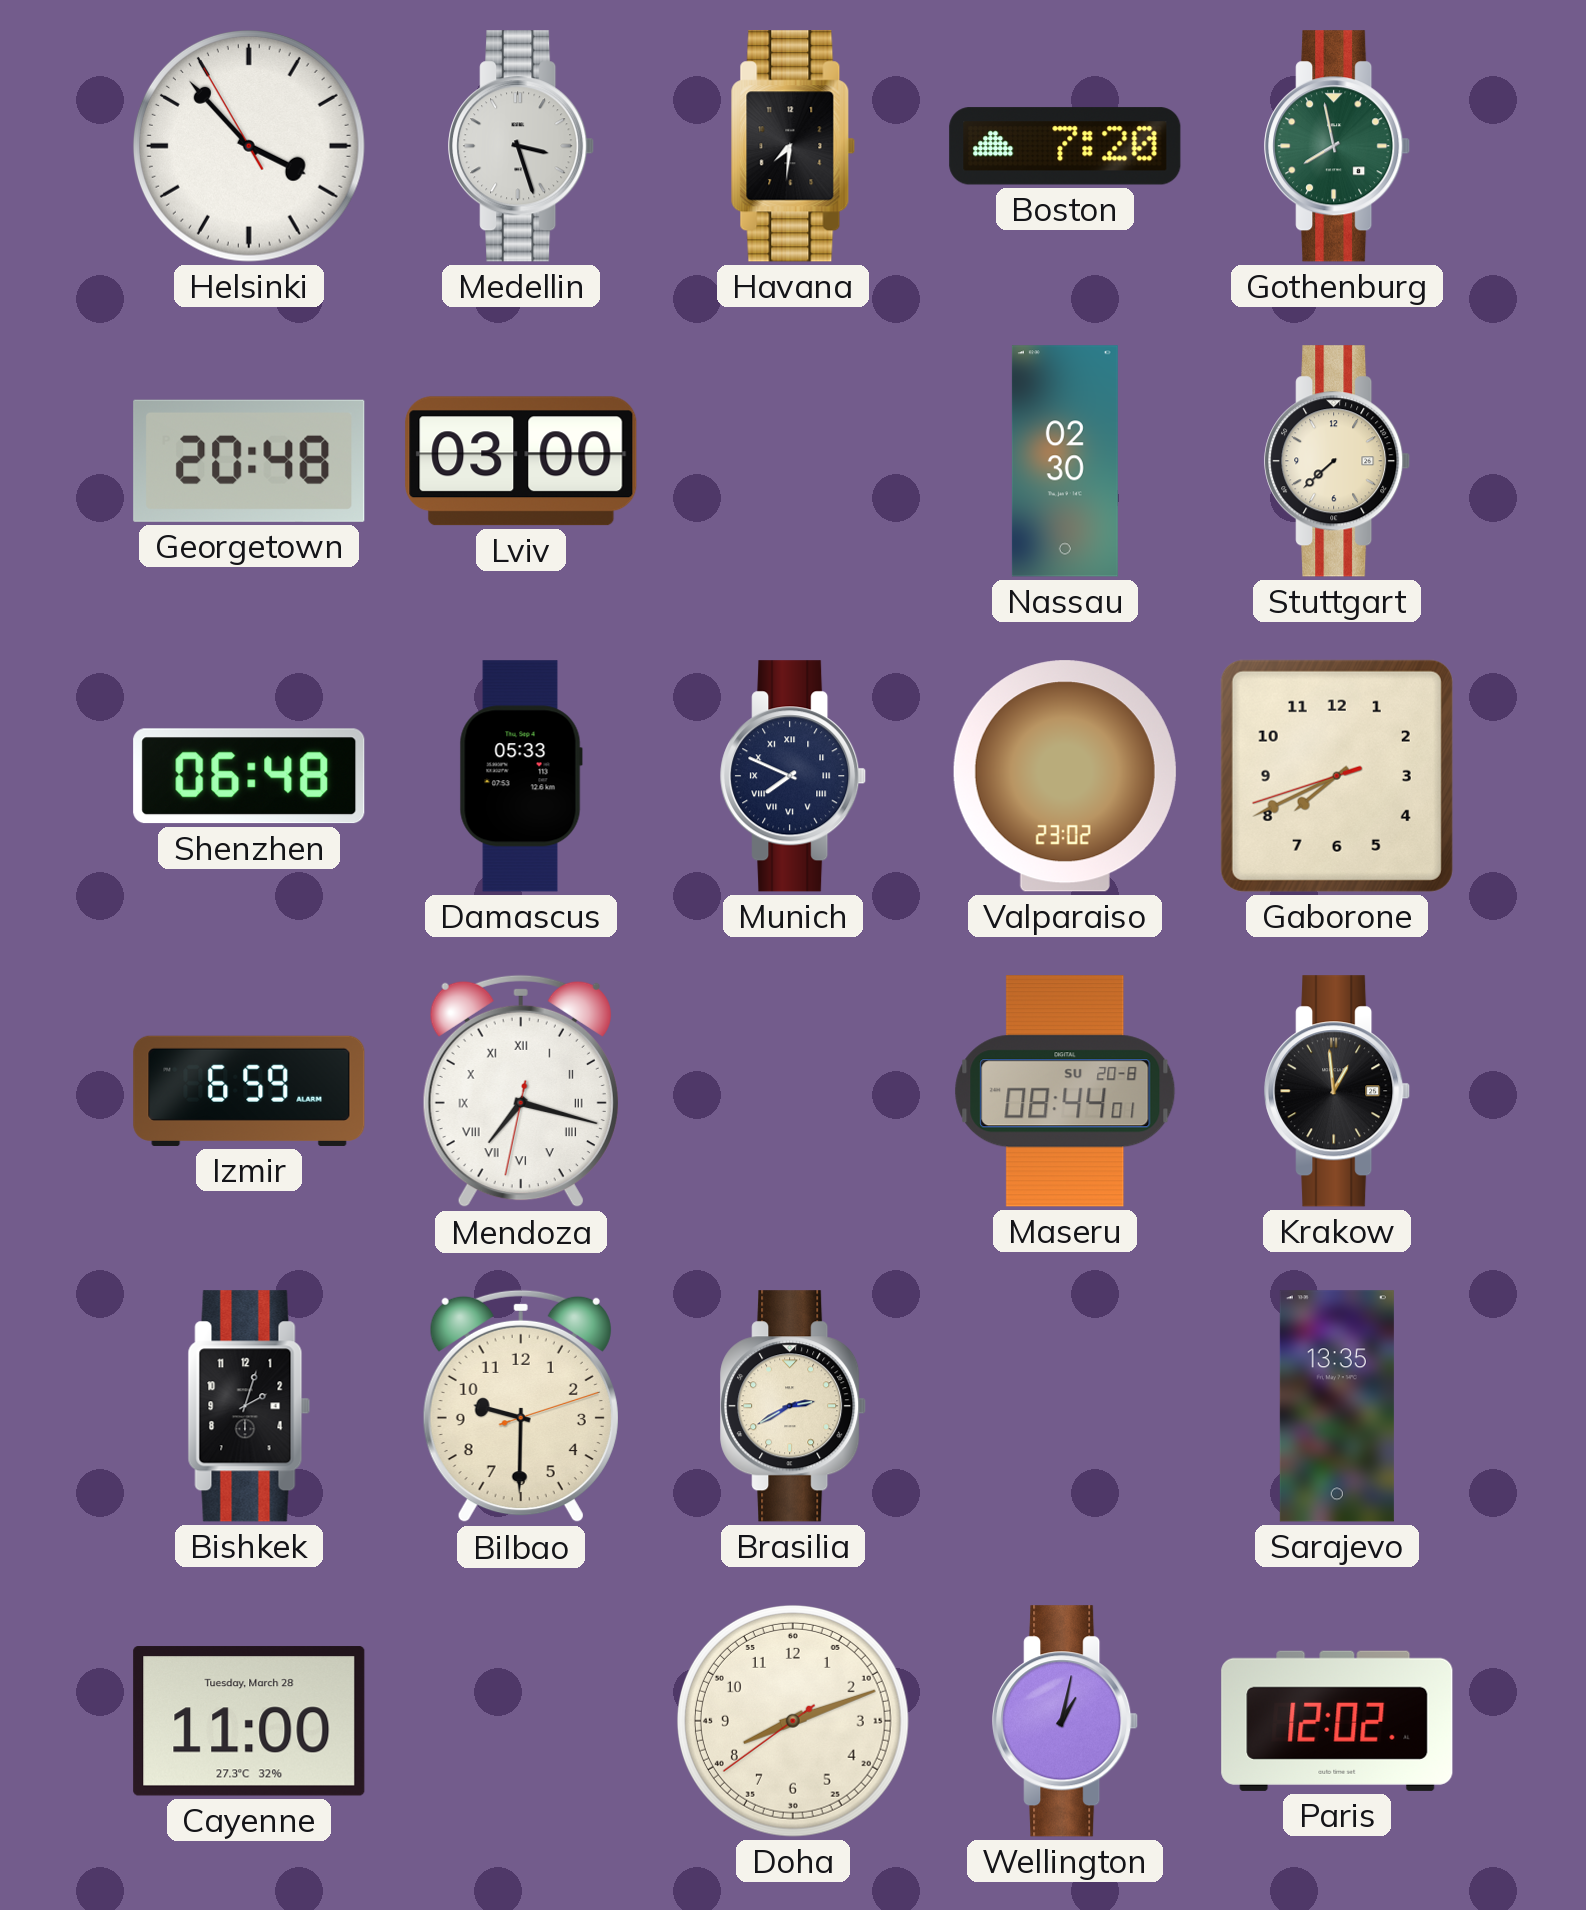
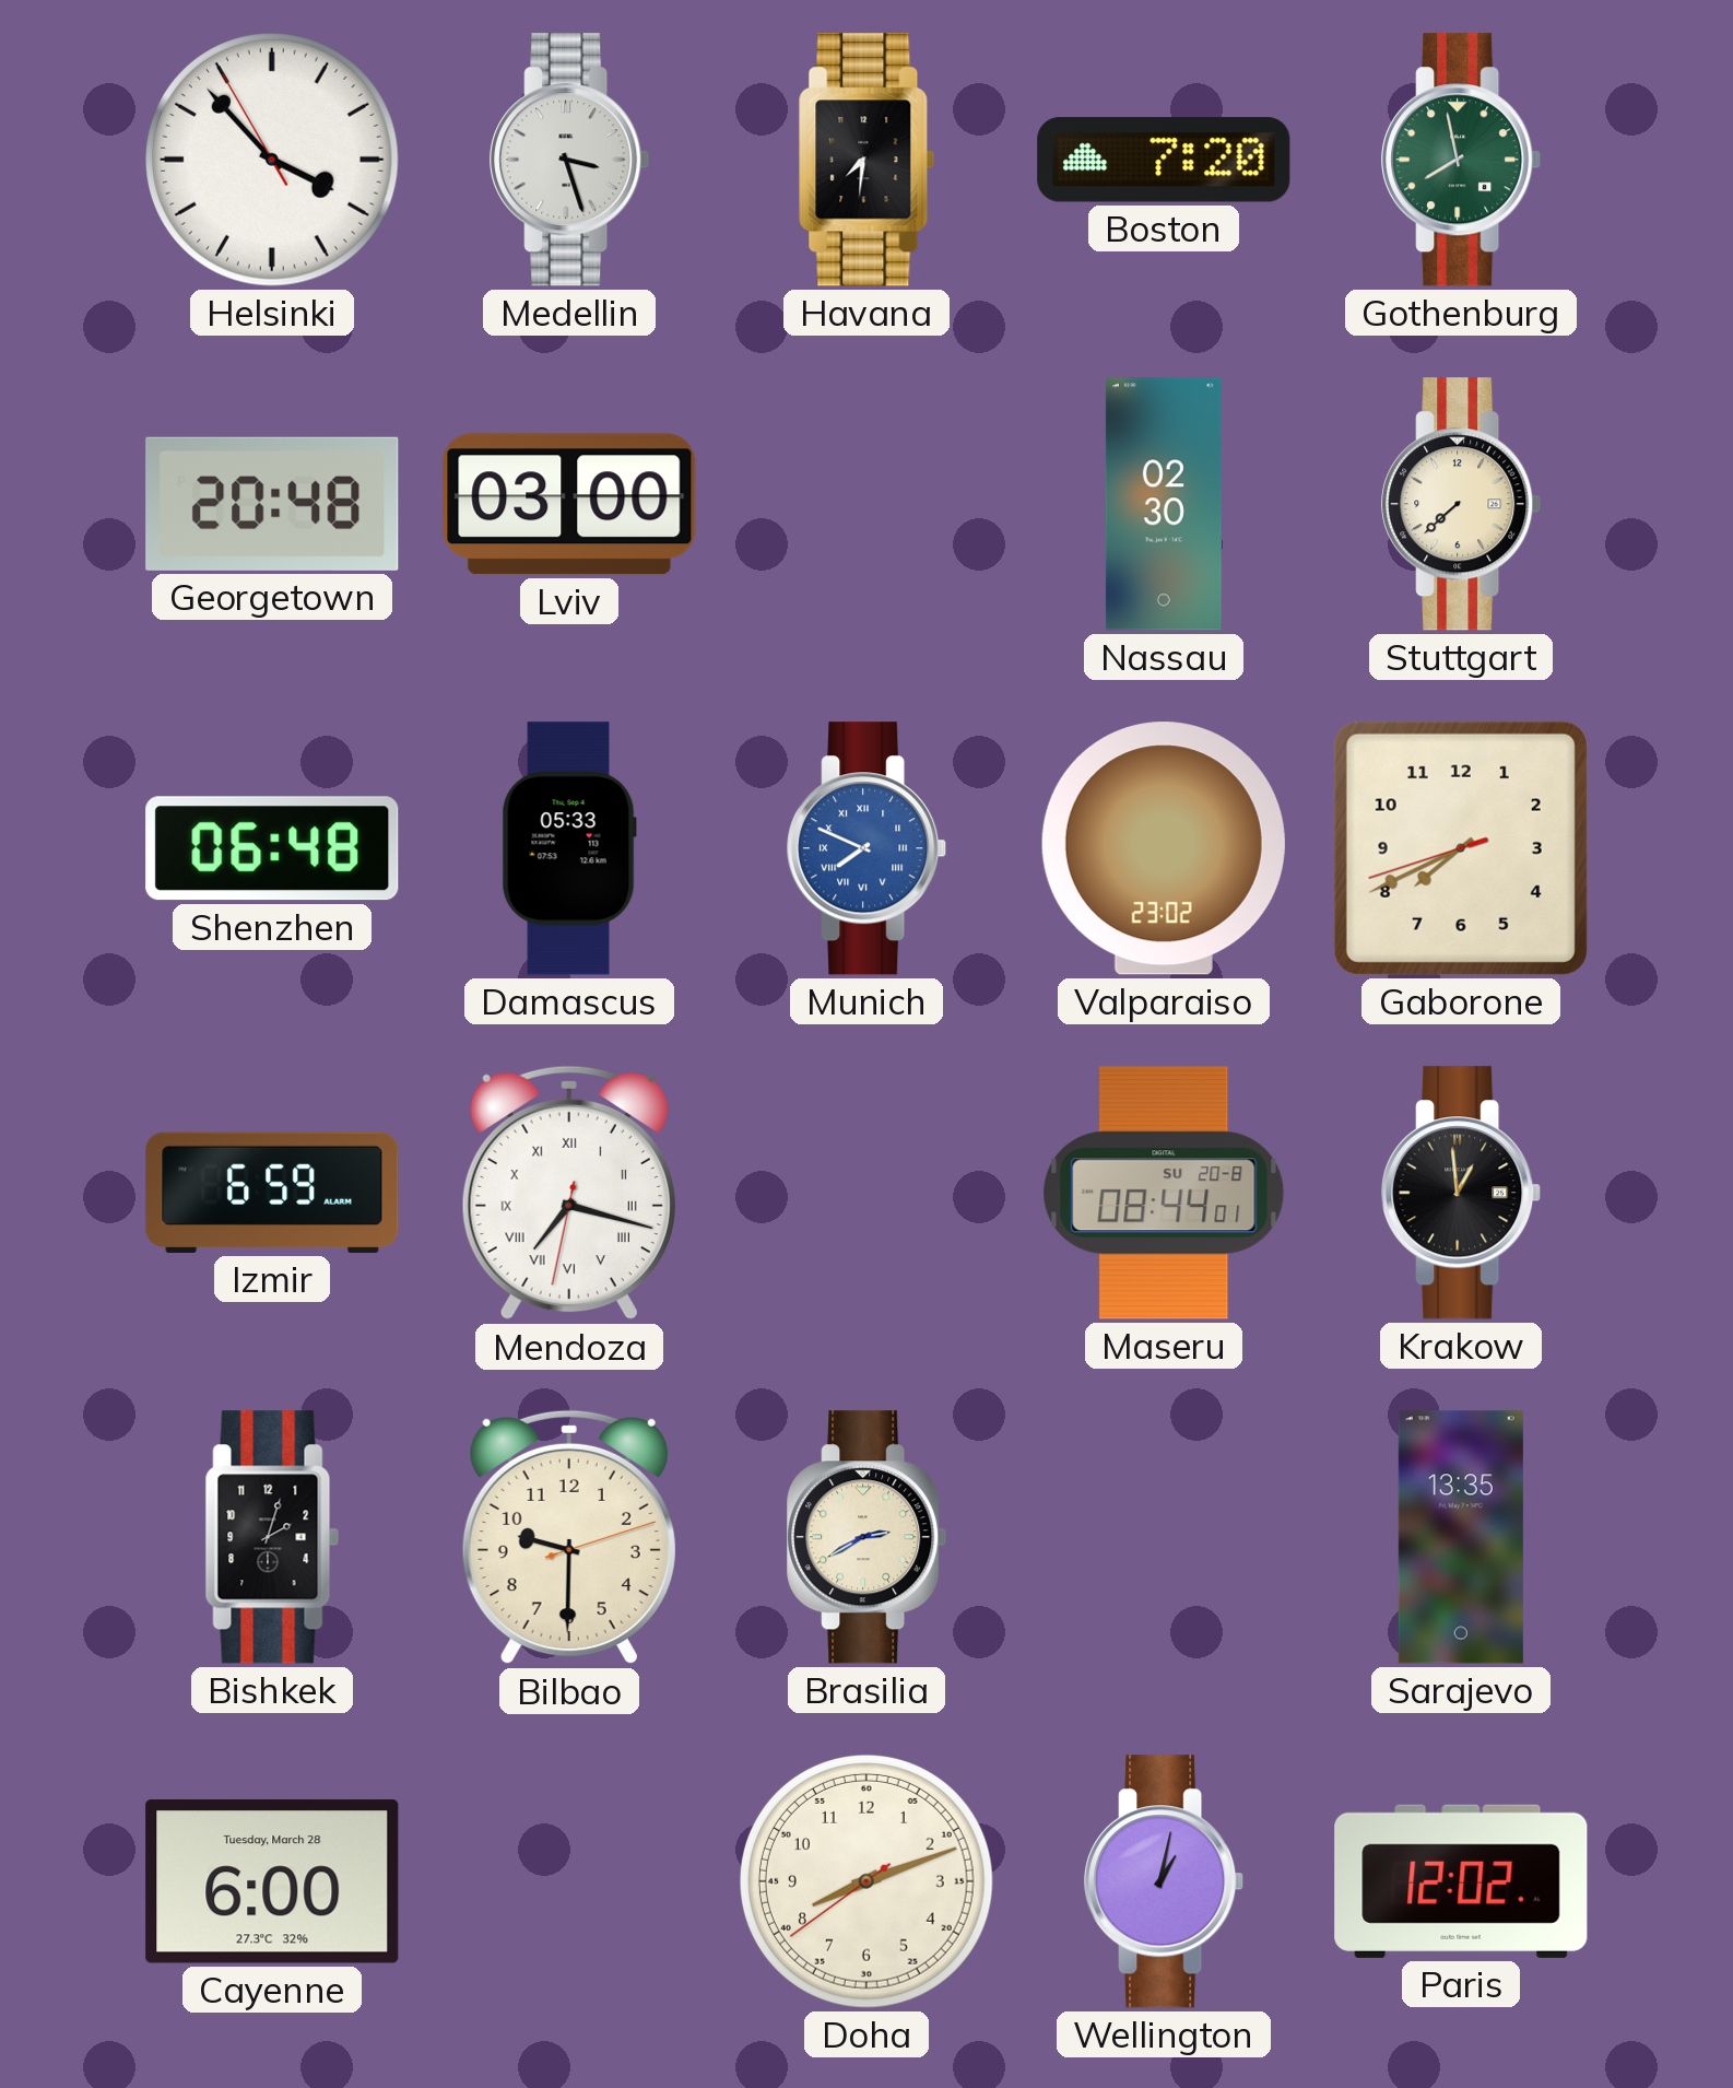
Munich dial: navy -> blue
Cayenne: 11:00 -> 6:00
